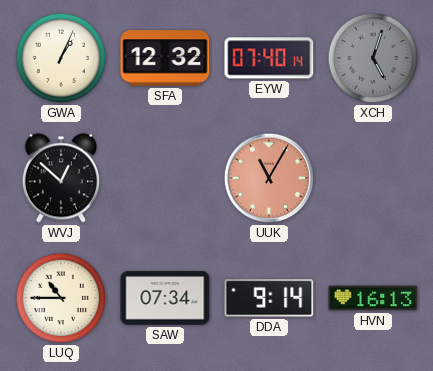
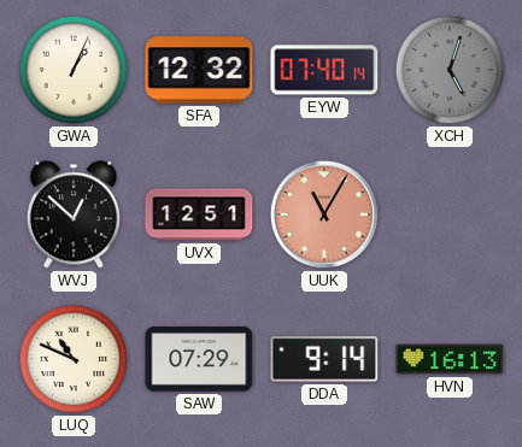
UVX: none -> 12:51
LUQ: 10:45 -> 10:49
SAW: 07:34 -> 07:29
